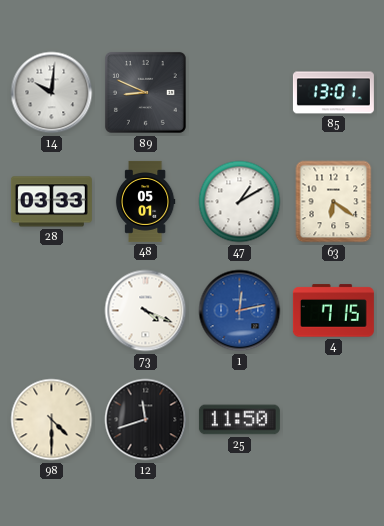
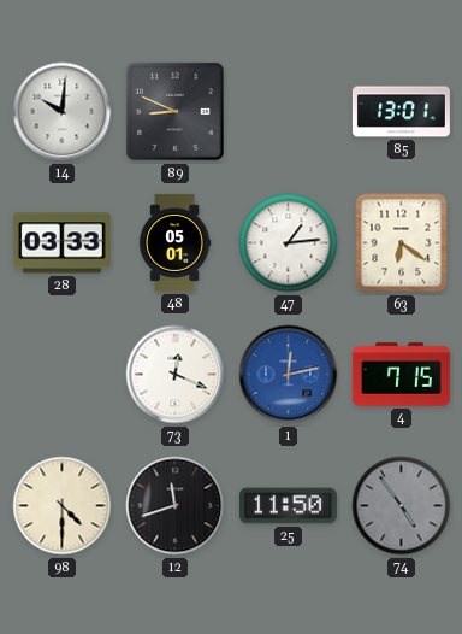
47: 1:10 -> 1:14
73: 4:19 -> 12:19
74: none -> 4:54
